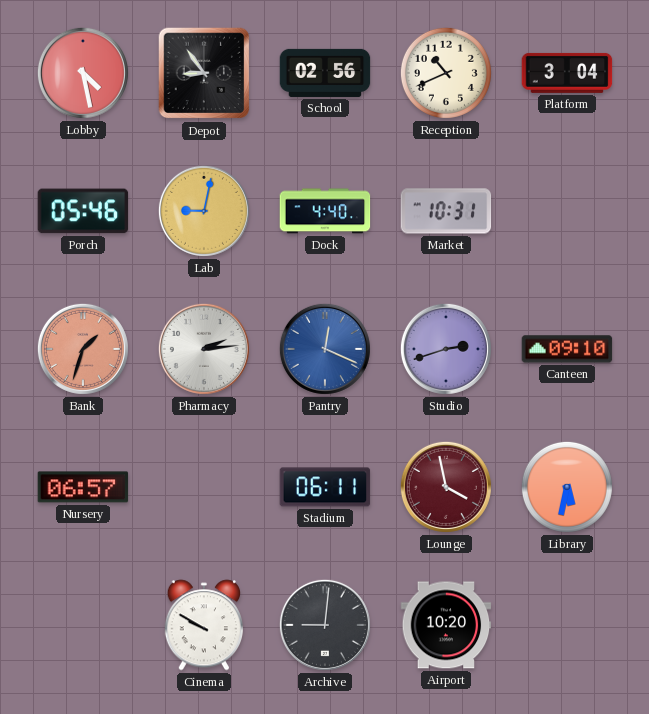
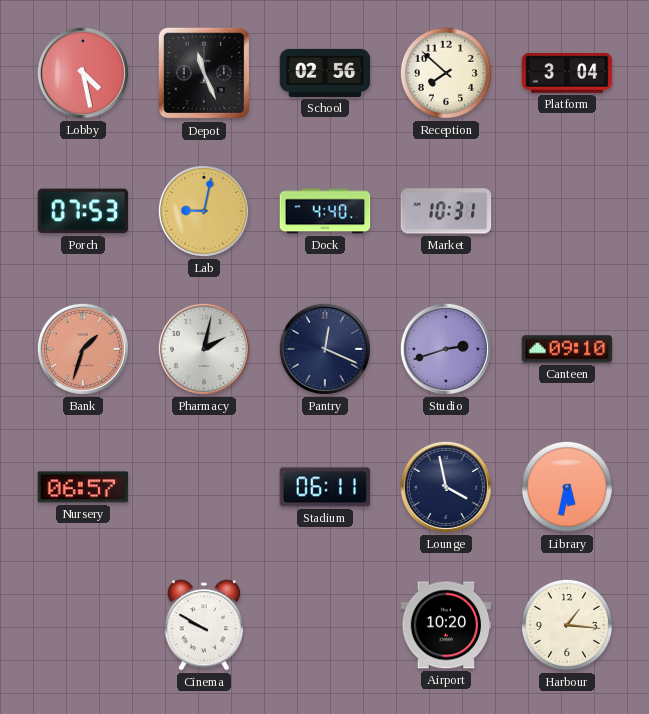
Depot: 8:54 -> 11:26
Reception: 10:41 -> 7:52
Porch: 05:46 -> 07:53
Pharmacy: 2:14 -> 2:02
Pantry dial: blue -> navy
Lounge dial: burgundy -> navy
Archive: 9:01 -> none
Harbour: none -> 1:16
